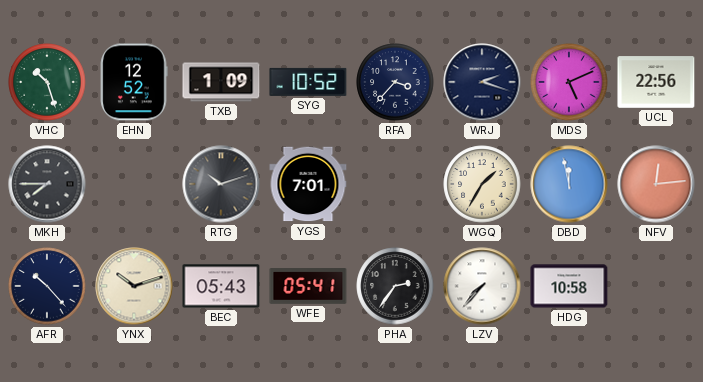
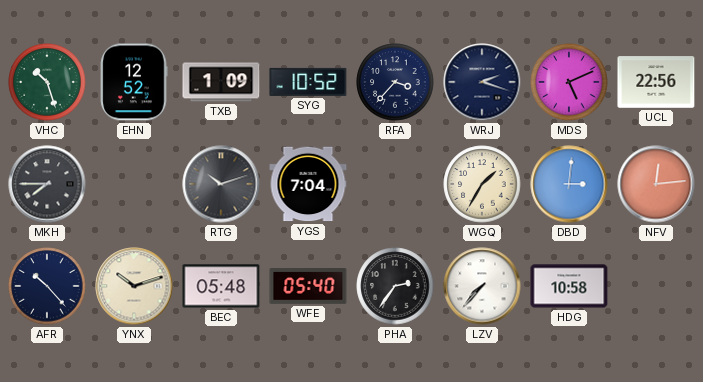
YGS: 7:01 -> 7:04
DBD: 11:58 -> 3:01
BEC: 05:43 -> 05:48
WFE: 05:41 -> 05:40
